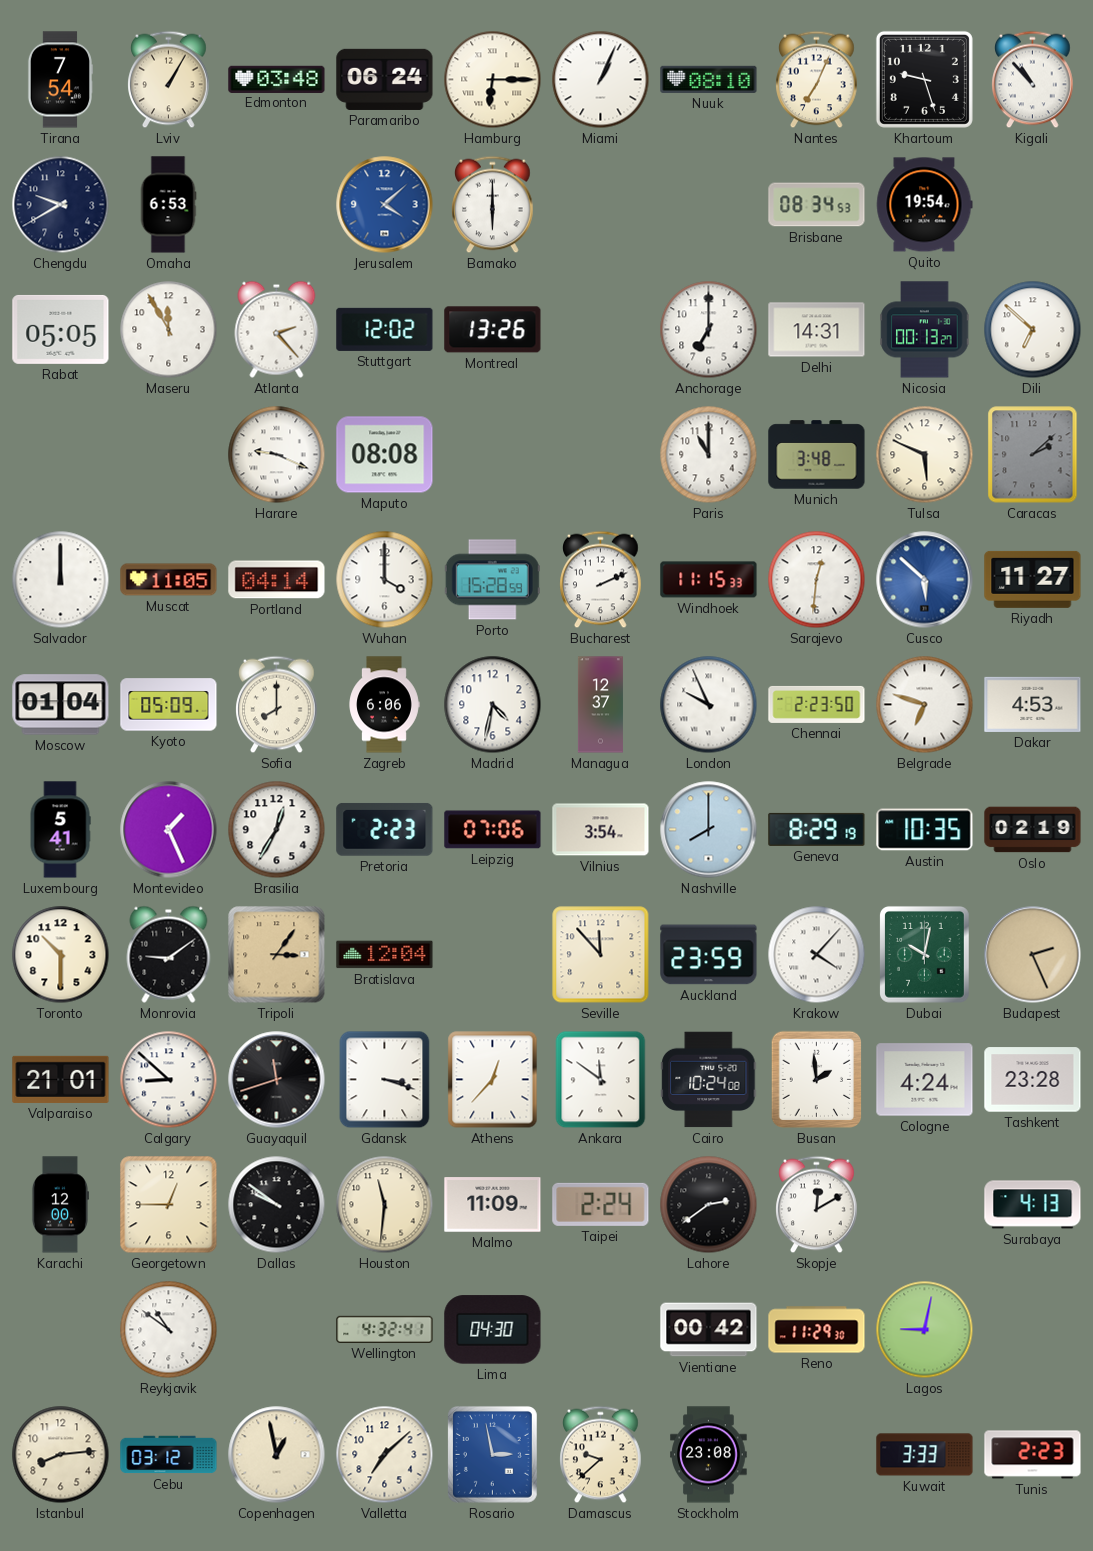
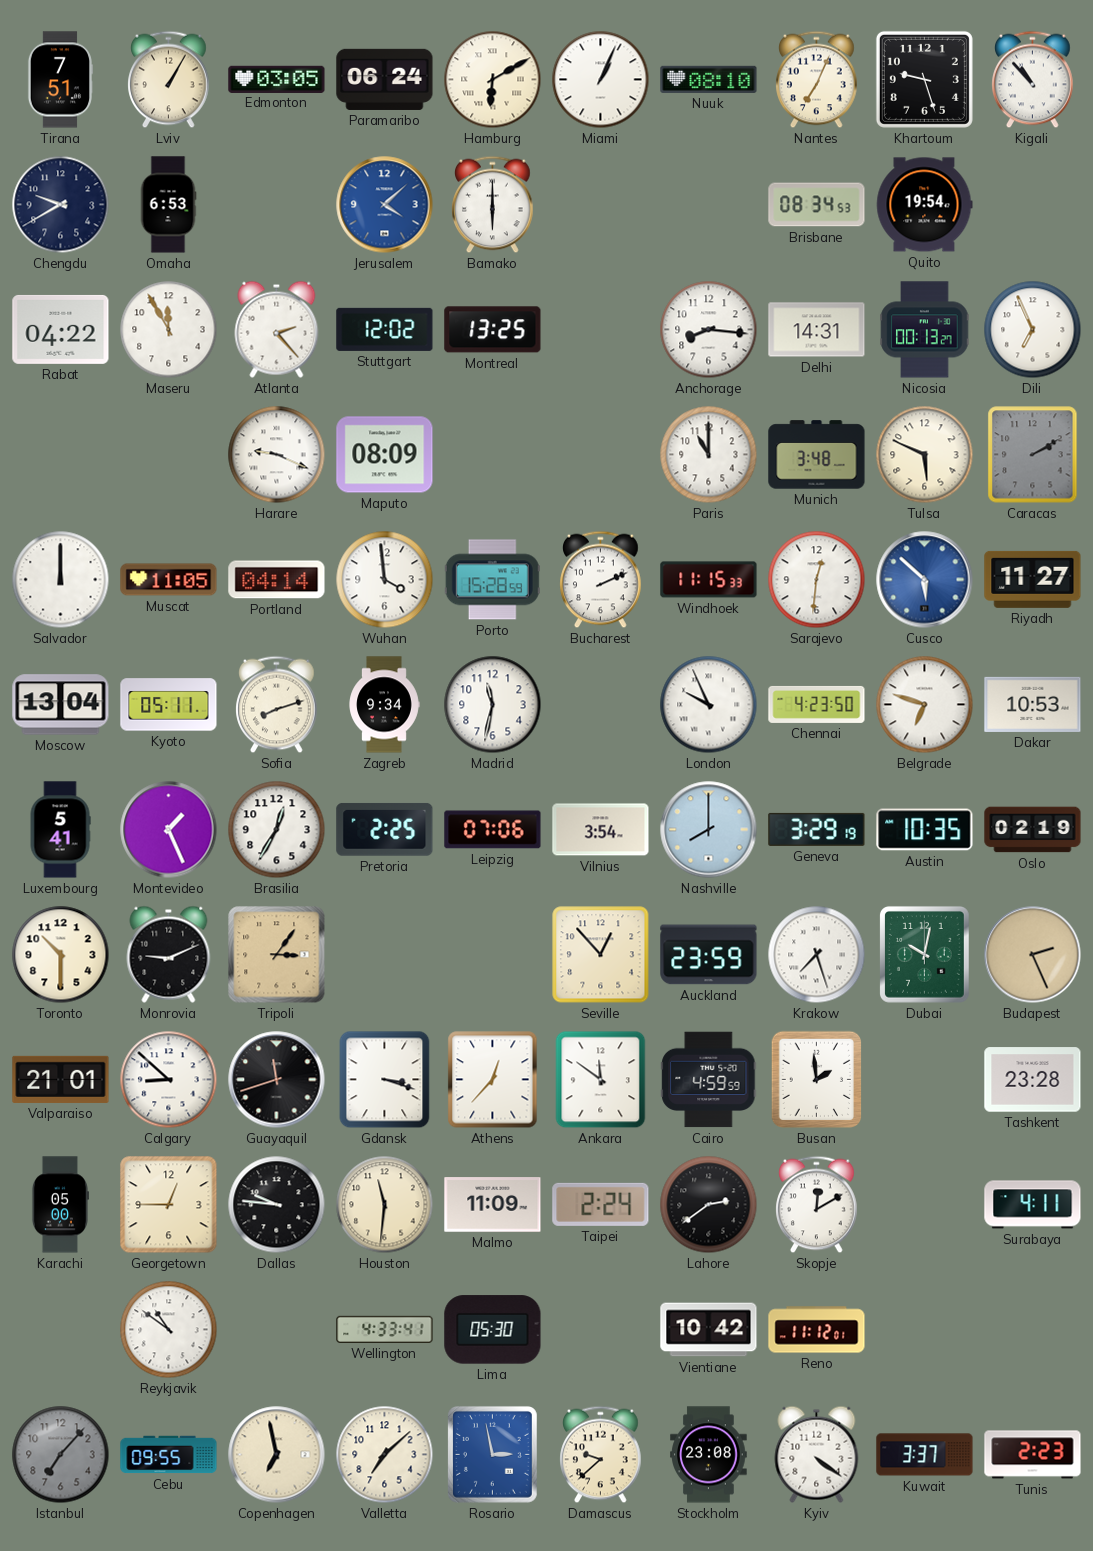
Tirana: 7:54 -> 7:51
Edmonton: 03:48 -> 03:05
Hamburg: 6:15 -> 6:10
Rabat: 05:05 -> 04:22
Montreal: 13:26 -> 13:25
Anchorage: 7:00 -> 8:16
Dili: 6:52 -> 6:56
Maputo: 08:08 -> 08:09
Caracas: 2:08 -> 2:10
Wuhan: 4:00 -> 3:59
Moscow: 01:04 -> 13:04
Kyoto: 05:09 -> 05:11
Sofia: 8:00 -> 8:12
Zagreb: 6:06 -> 9:34
Madrid: 4:32 -> 11:32
Managua: 12:37 -> none
Chennai: 2:23 -> 4:23
Dakar: 4:53 -> 10:53
Pretoria: 2:23 -> 2:25
Geneva: 8:29 -> 3:29
Monrovia: 9:09 -> 9:11
Bratislava: 12:04 -> none
Seville: 11:53 -> 12:53
Krakow: 4:07 -> 7:27
Cairo: 10:24 -> 4:59
Cologne: 4:24 -> none
Karachi: 12:00 -> 05:00
Dallas: 9:51 -> 9:46
Surabaya: 4:13 -> 4:11
Wellington: 4:32 -> 4:33
Lima: 04:30 -> 05:30
Vientiane: 00:42 -> 10:42
Reno: 11:29 -> 11:12
Lagos: 9:02 -> none
Istanbul: 8:14 -> 7:07
Istanbul dial: cream -> grey
Cebu: 03:12 -> 09:55
Copenhagen: 12:58 -> 6:58
Kyiv: none -> 4:21
Kuwait: 3:33 -> 3:37
